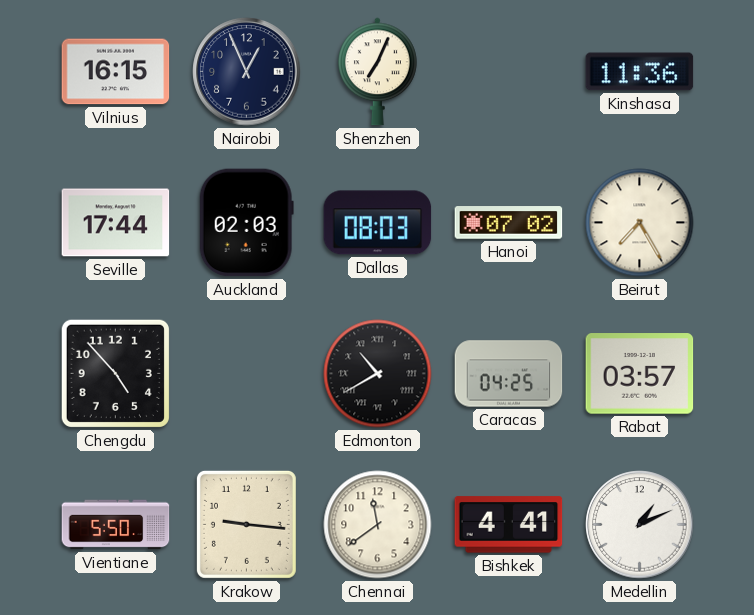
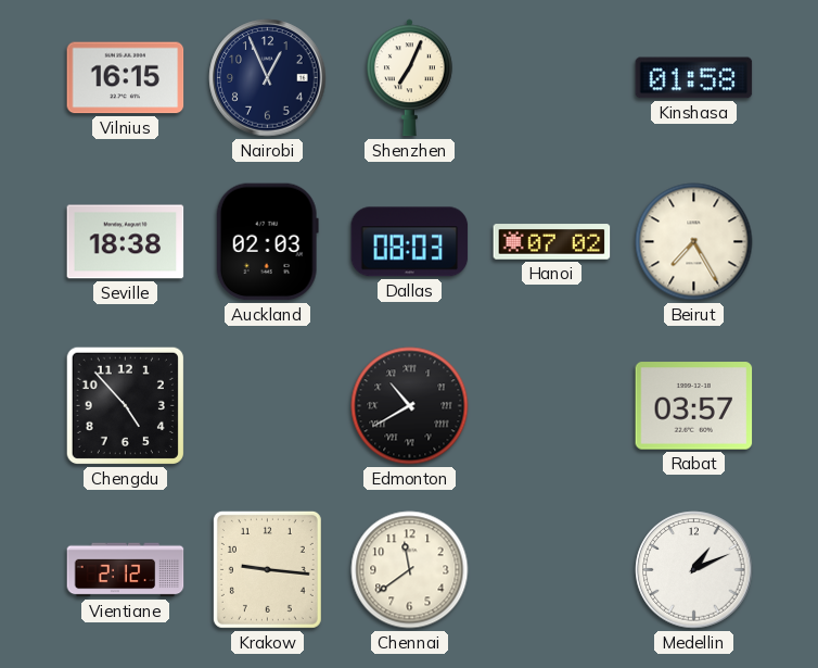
Kinshasa: 11:36 -> 01:58
Seville: 17:44 -> 18:38
Caracas: 04:25 -> none
Vientiane: 5:50 -> 2:12
Bishkek: 4:41 -> none
